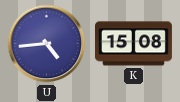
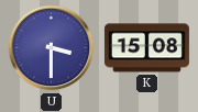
U: 4:44 -> 3:30
